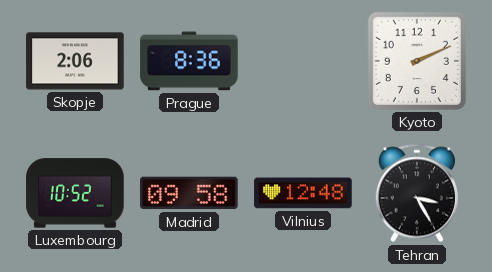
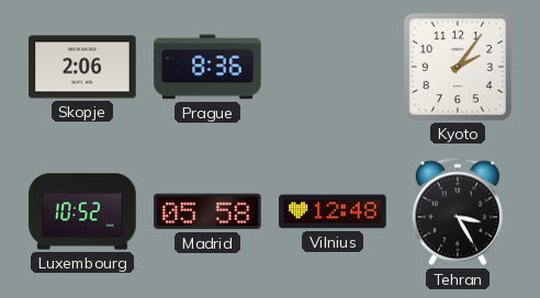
Kyoto: 2:11 -> 2:06
Madrid: 09:58 -> 05:58
